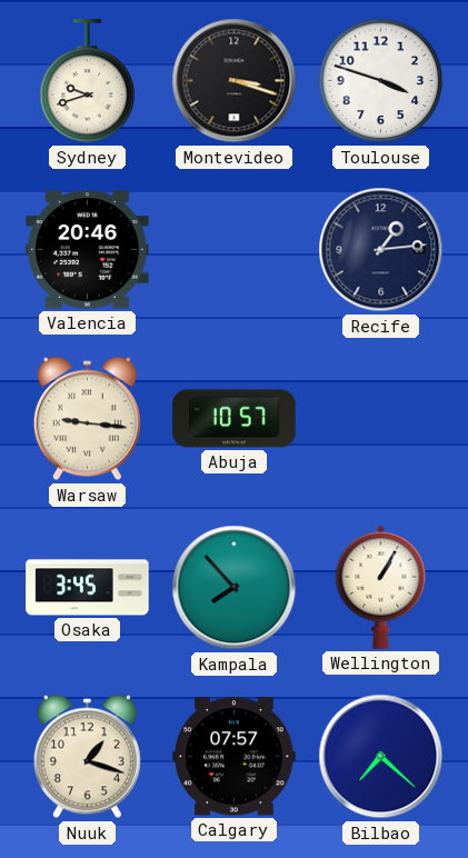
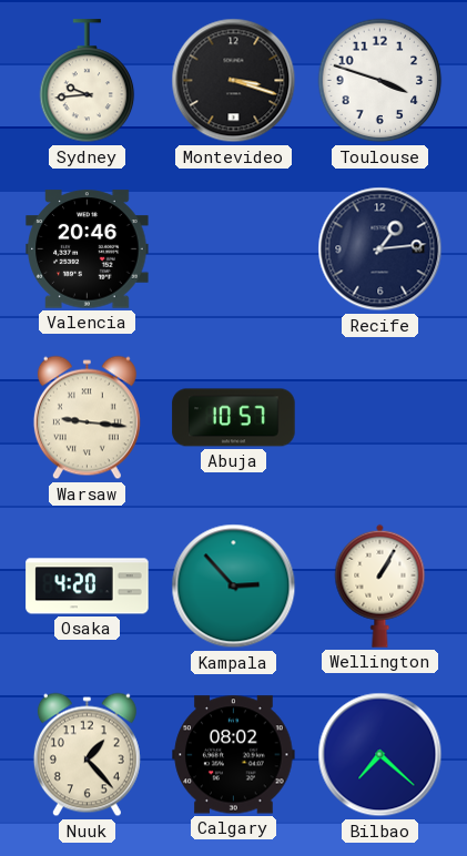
Sydney: 9:42 -> 9:44
Osaka: 3:45 -> 4:20
Kampala: 7:53 -> 2:53
Nuuk: 1:18 -> 1:23
Calgary: 07:57 -> 08:02
